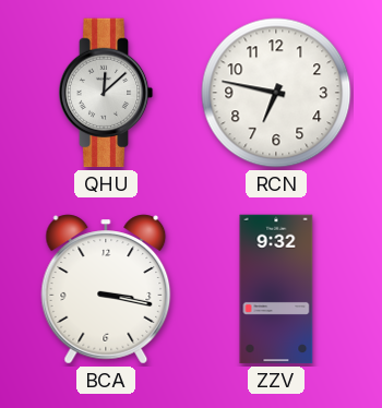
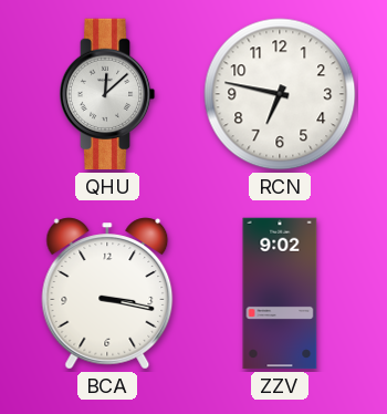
ZZV: 9:32 -> 9:02
